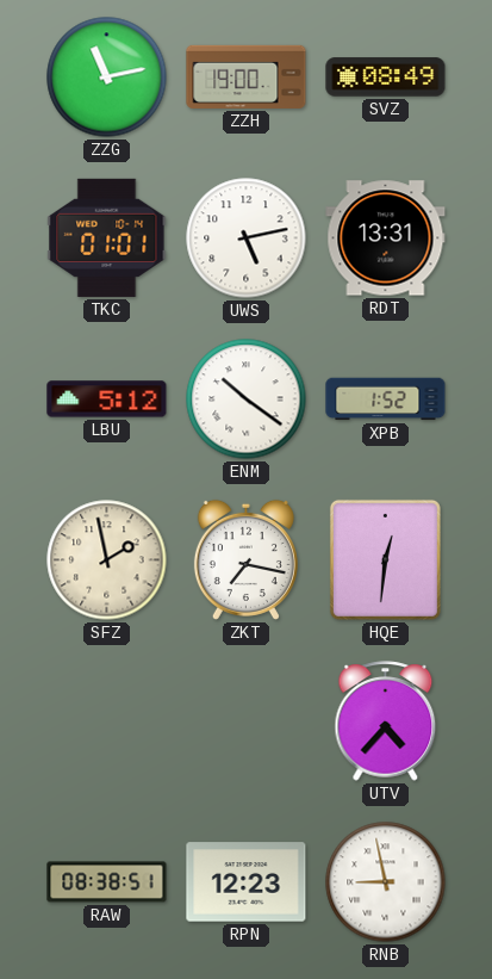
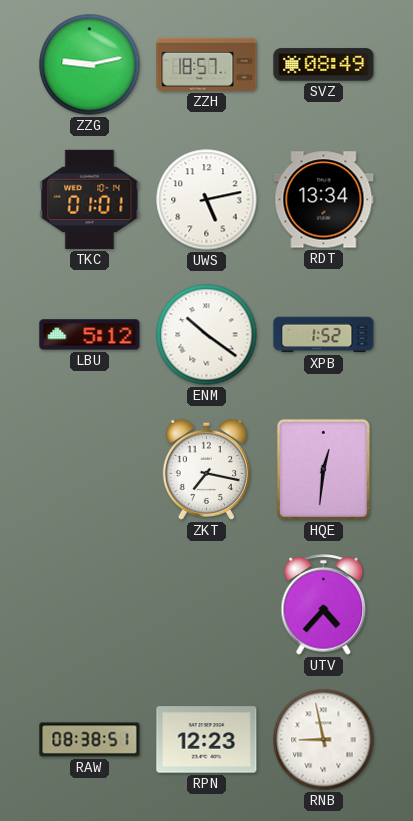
ZZG: 11:13 -> 9:13
ZZH: 19:00 -> 18:57
RDT: 13:31 -> 13:34
SFZ: 1:58 -> none
